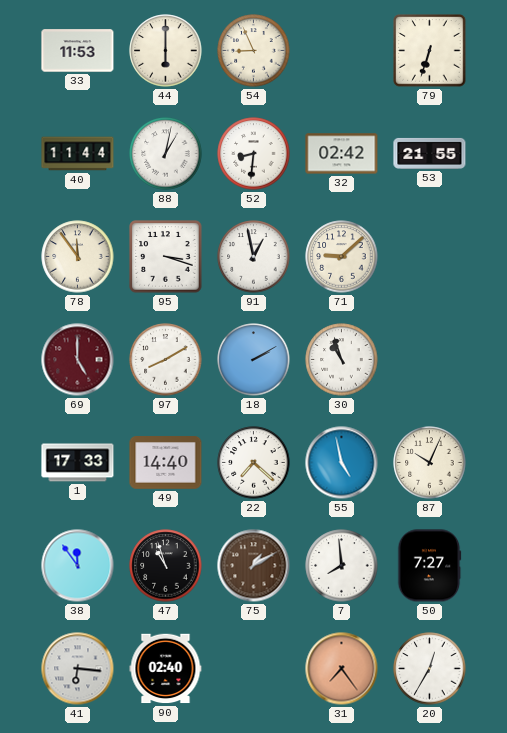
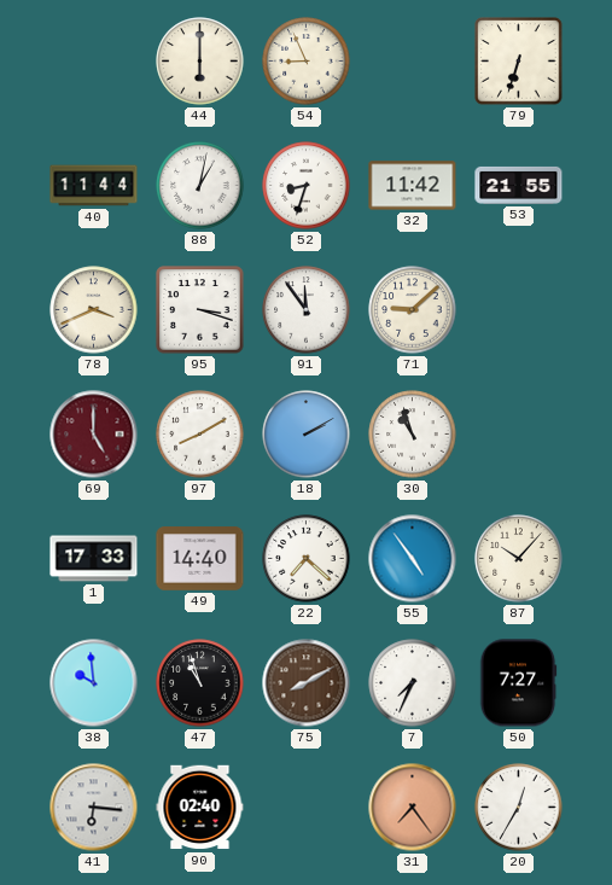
33: 11:53 -> none
52: 8:31 -> 8:33
32: 02:42 -> 11:42
78: 11:54 -> 3:41
91: 12:58 -> 11:54
55: 4:58 -> 4:54
87: 10:04 -> 10:07
38: 11:54 -> 9:59
75: 1:10 -> 8:10
7: 7:59 -> 7:34
